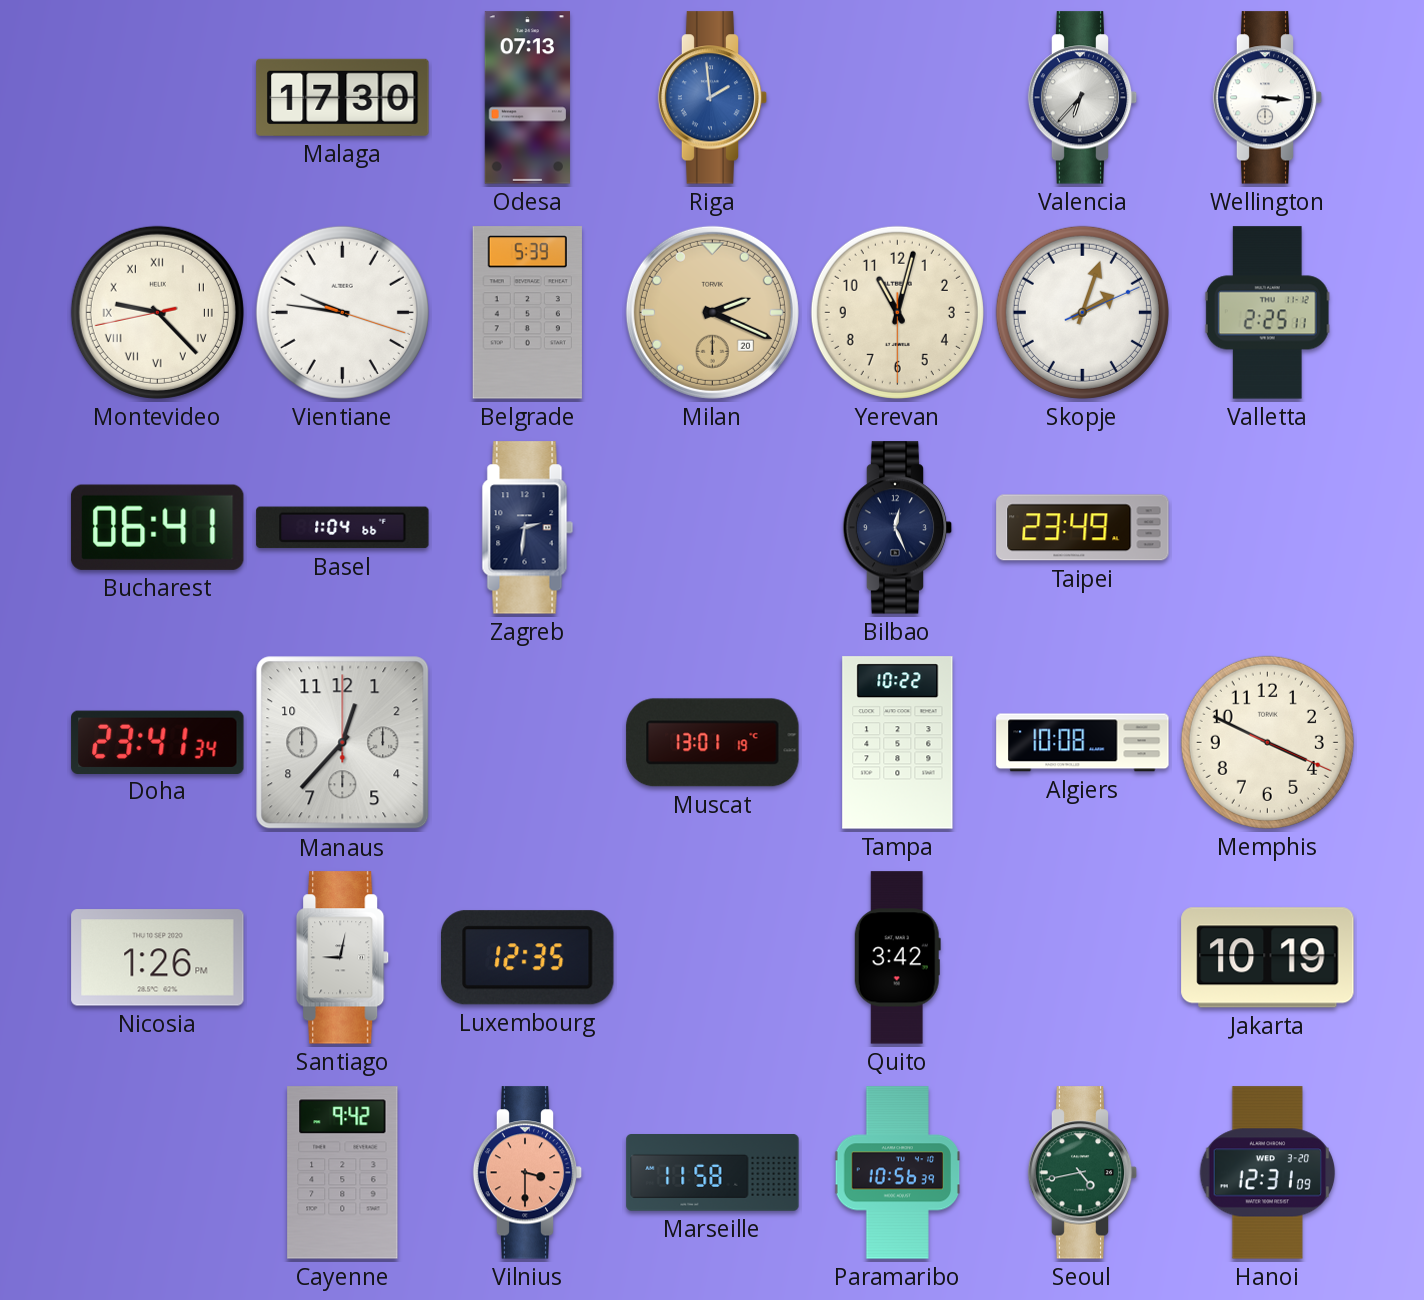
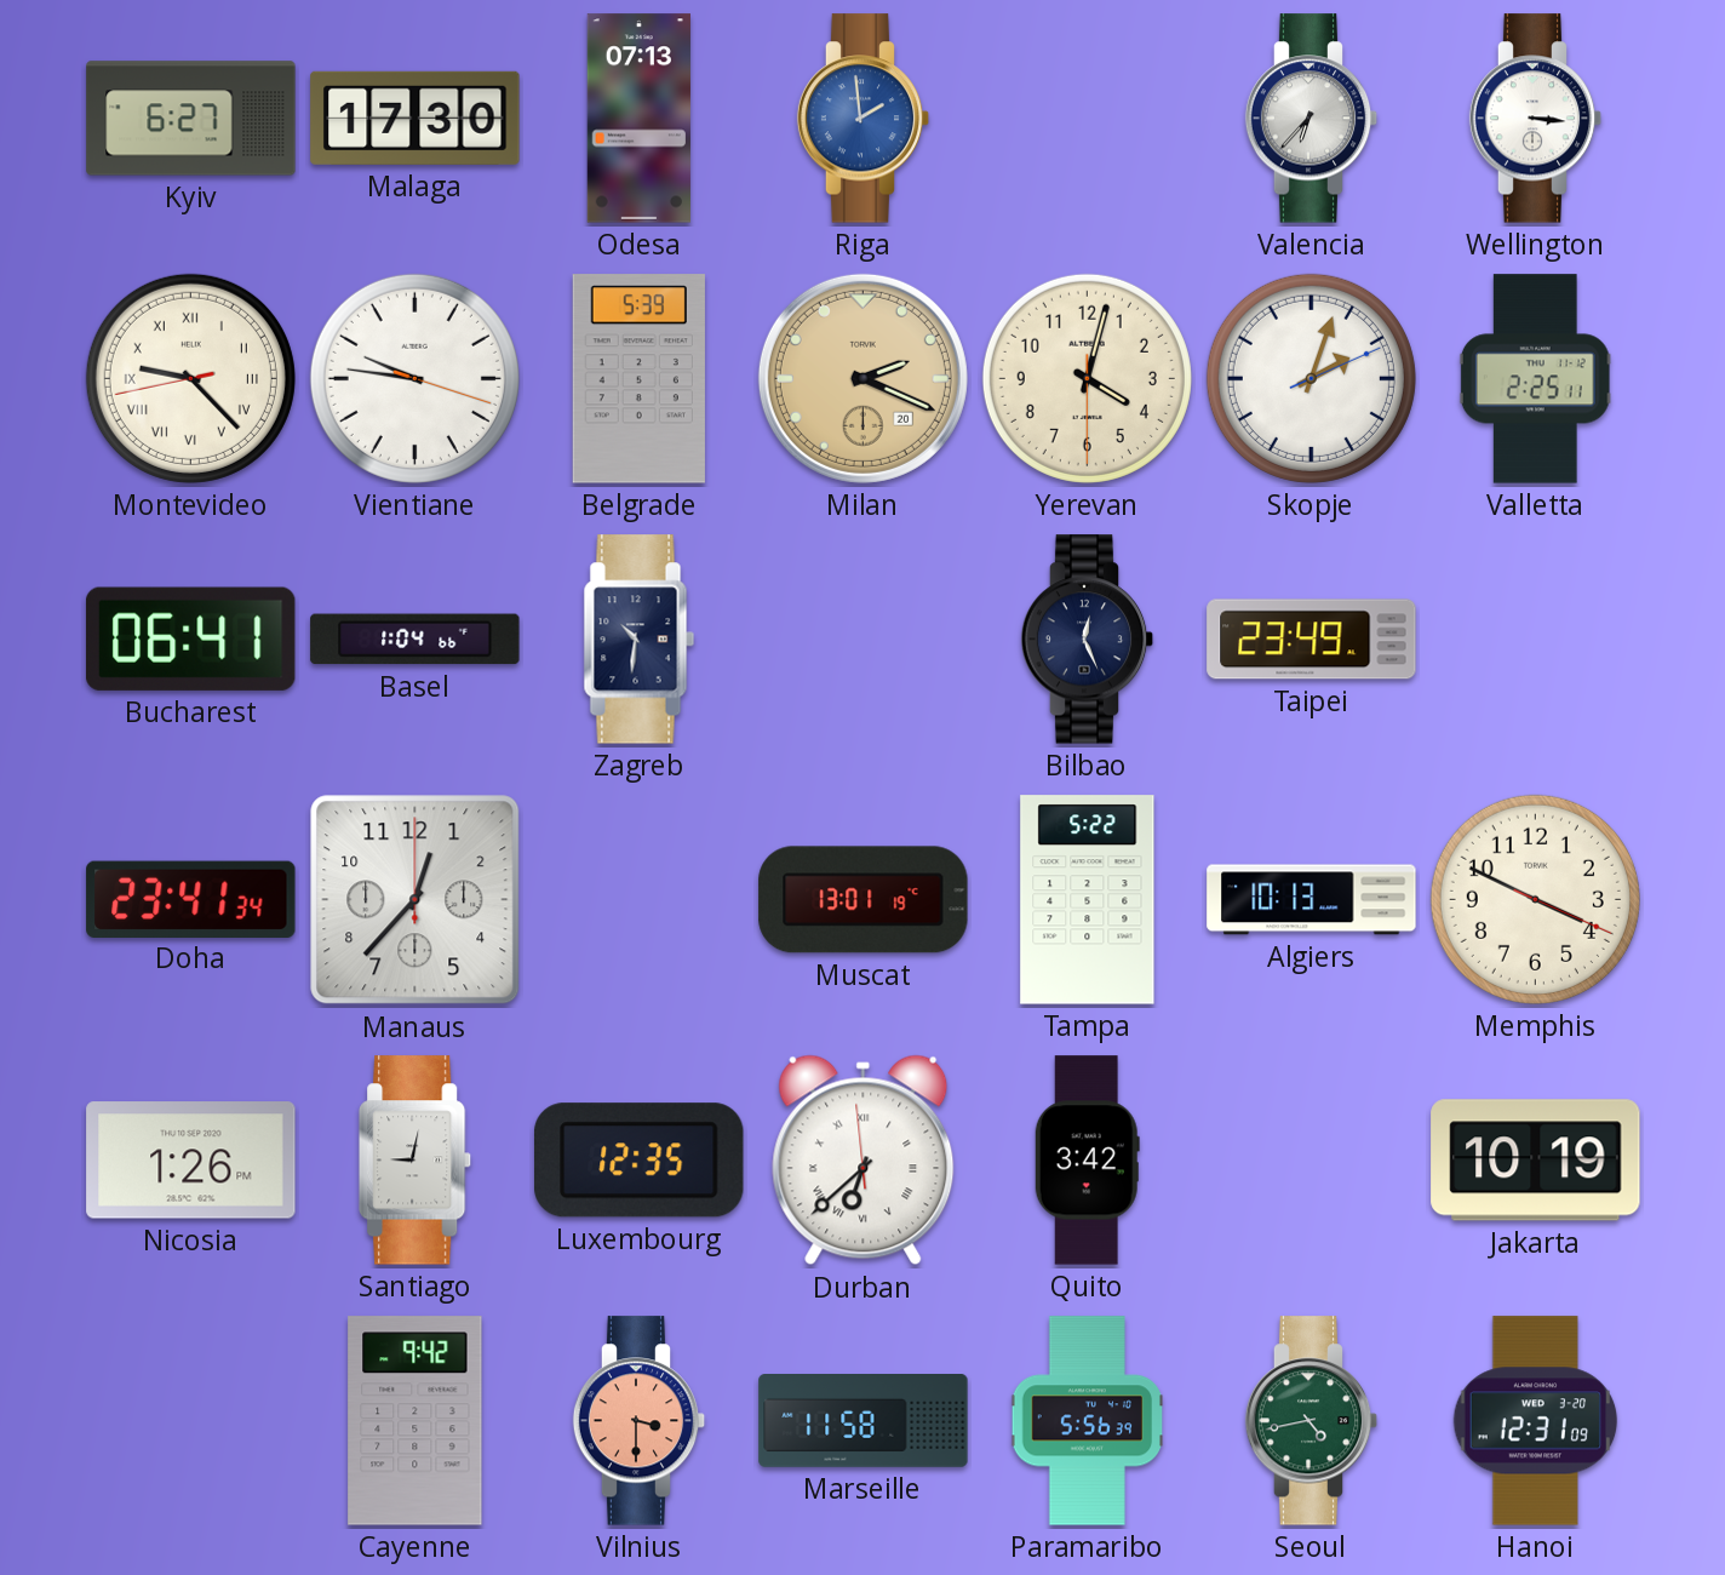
Kyiv: none -> 6:27
Yerevan: 11:02 -> 4:02
Zagreb: 2:31 -> 10:31
Tampa: 10:22 -> 5:22
Algiers: 10:08 -> 10:13
Durban: none -> 6:37
Paramaribo: 10:56 -> 5:56
